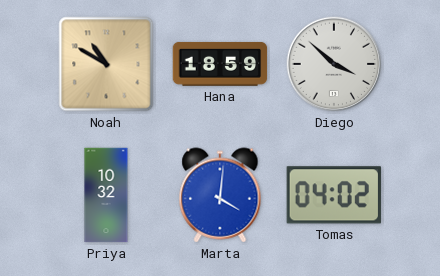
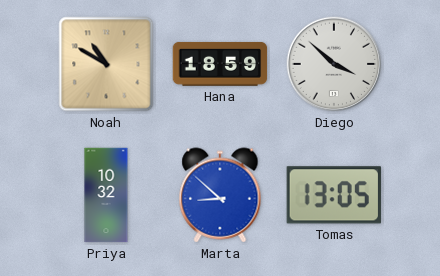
Marta: 4:01 -> 8:52
Tomas: 04:02 -> 13:05
